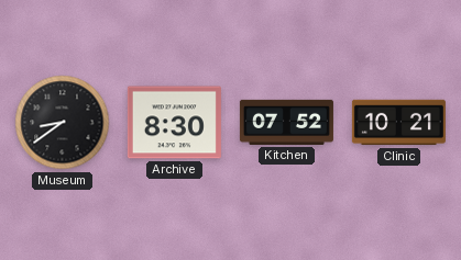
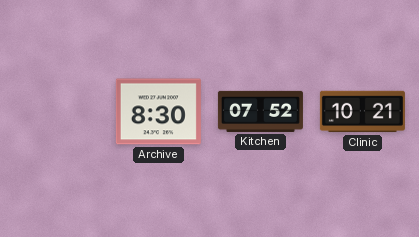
Museum: 8:39 -> none
